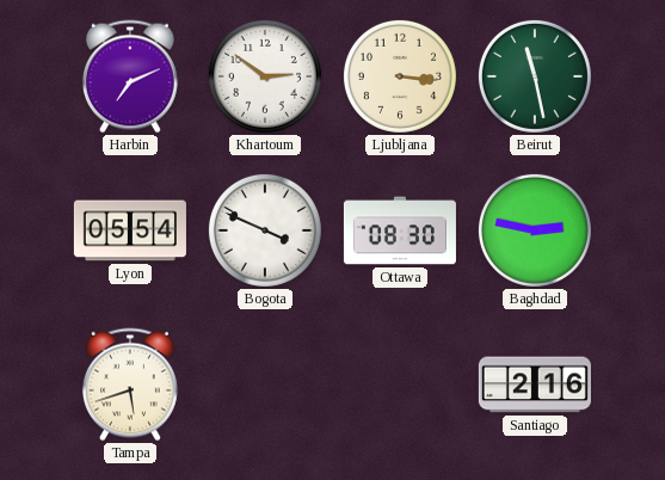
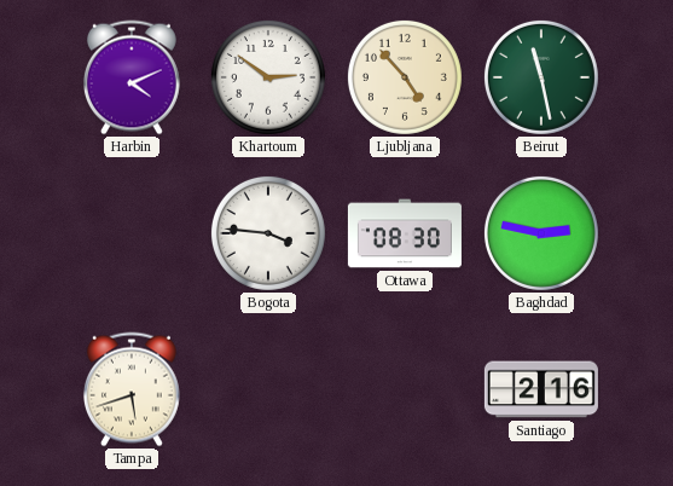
Harbin: 7:11 -> 4:11
Ljubljana: 3:16 -> 4:53
Lyon: 05:54 -> none
Bogota: 3:49 -> 3:46
